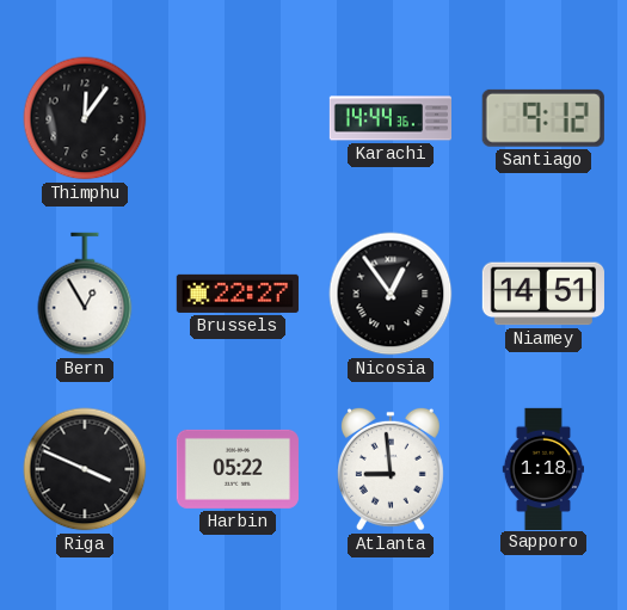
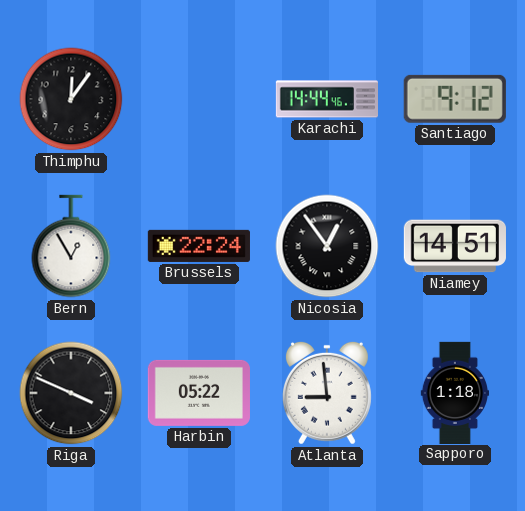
Karachi: 14:44:36 -> 14:44:46
Brussels: 22:27 -> 22:24
